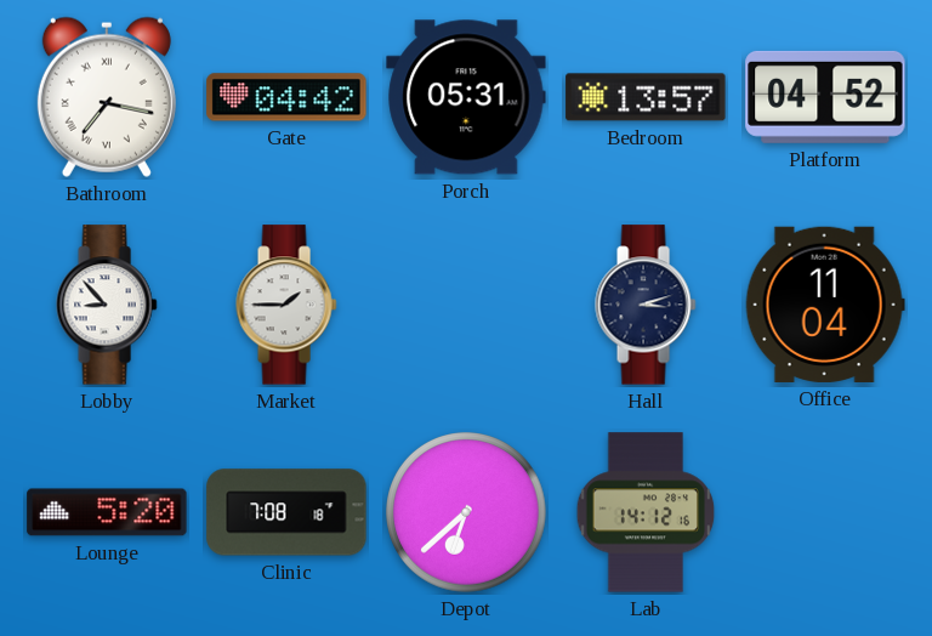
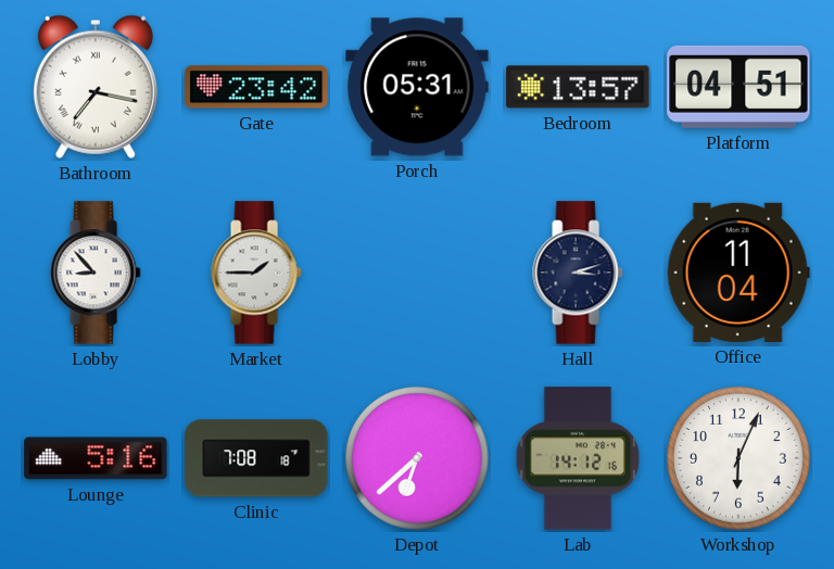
Gate: 04:42 -> 23:42
Platform: 04:52 -> 04:51
Lounge: 5:20 -> 5:16
Workshop: none -> 6:04
